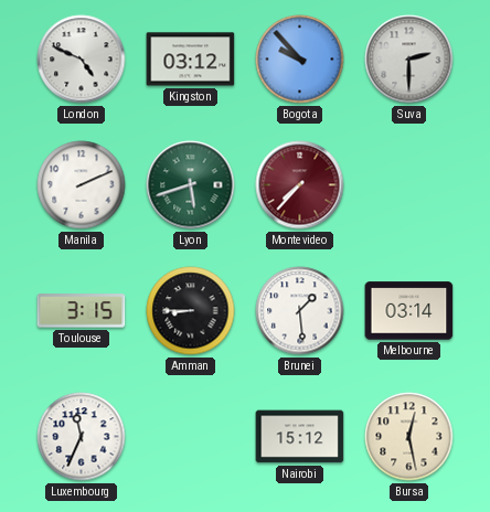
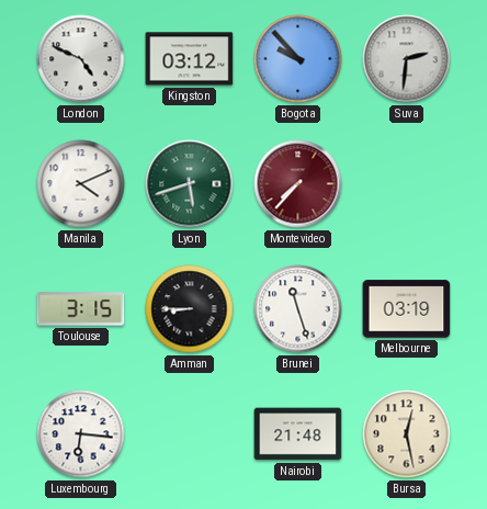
Suva: 2:30 -> 2:31
Manila: 2:11 -> 4:11
Brunei: 1:29 -> 11:27
Melbourne: 03:14 -> 03:19
Luxembourg: 11:34 -> 6:16
Nairobi: 15:12 -> 21:48
